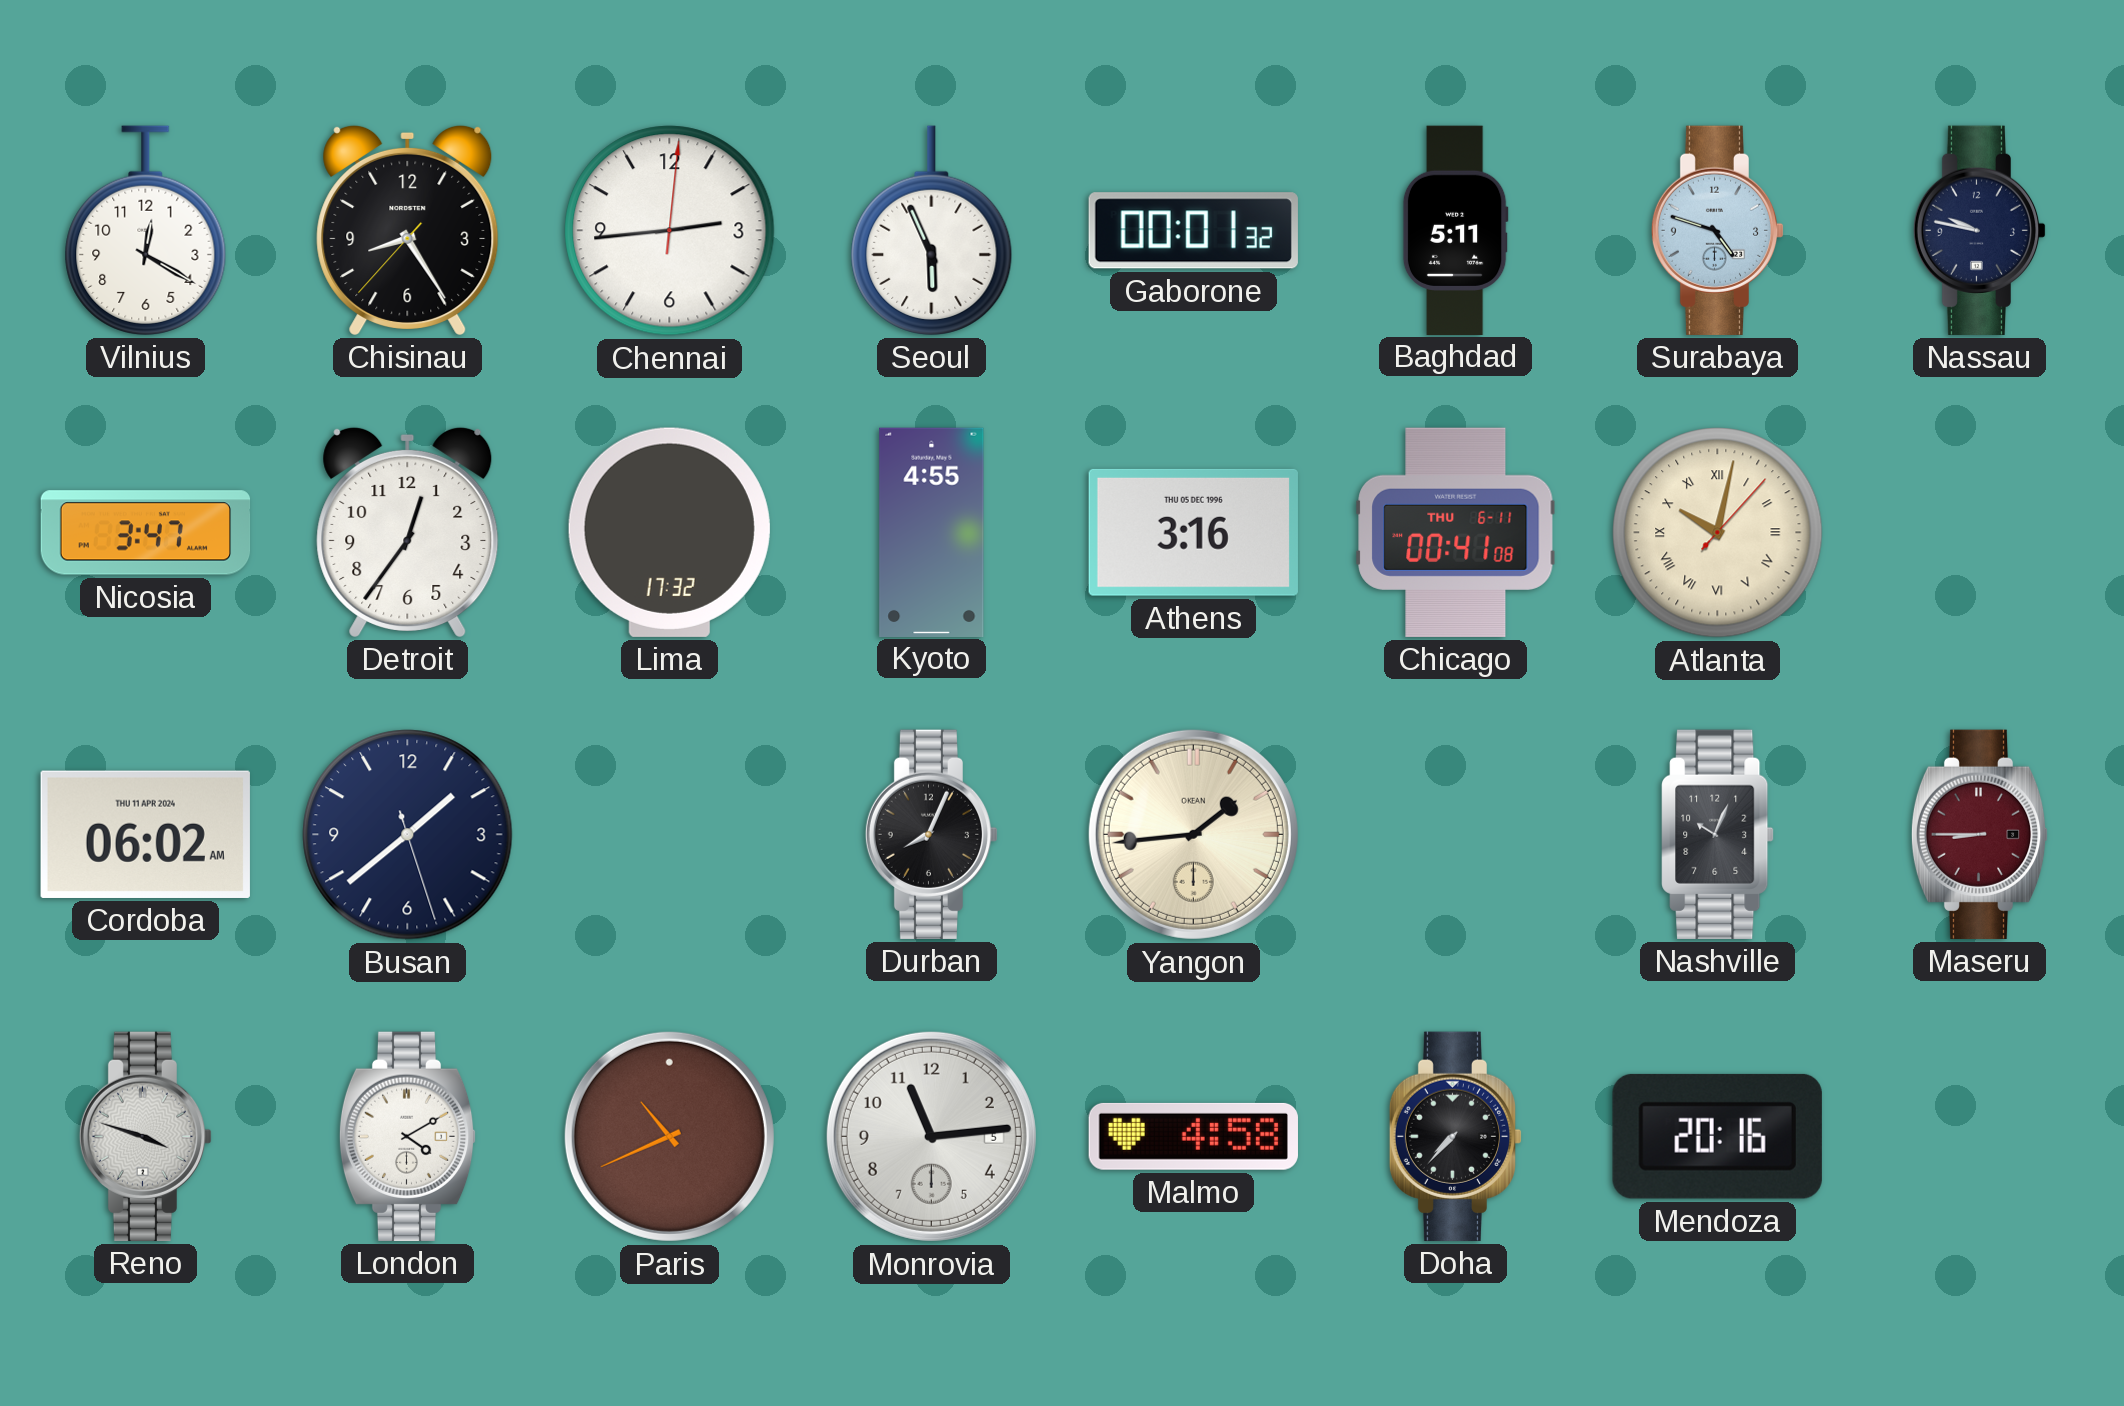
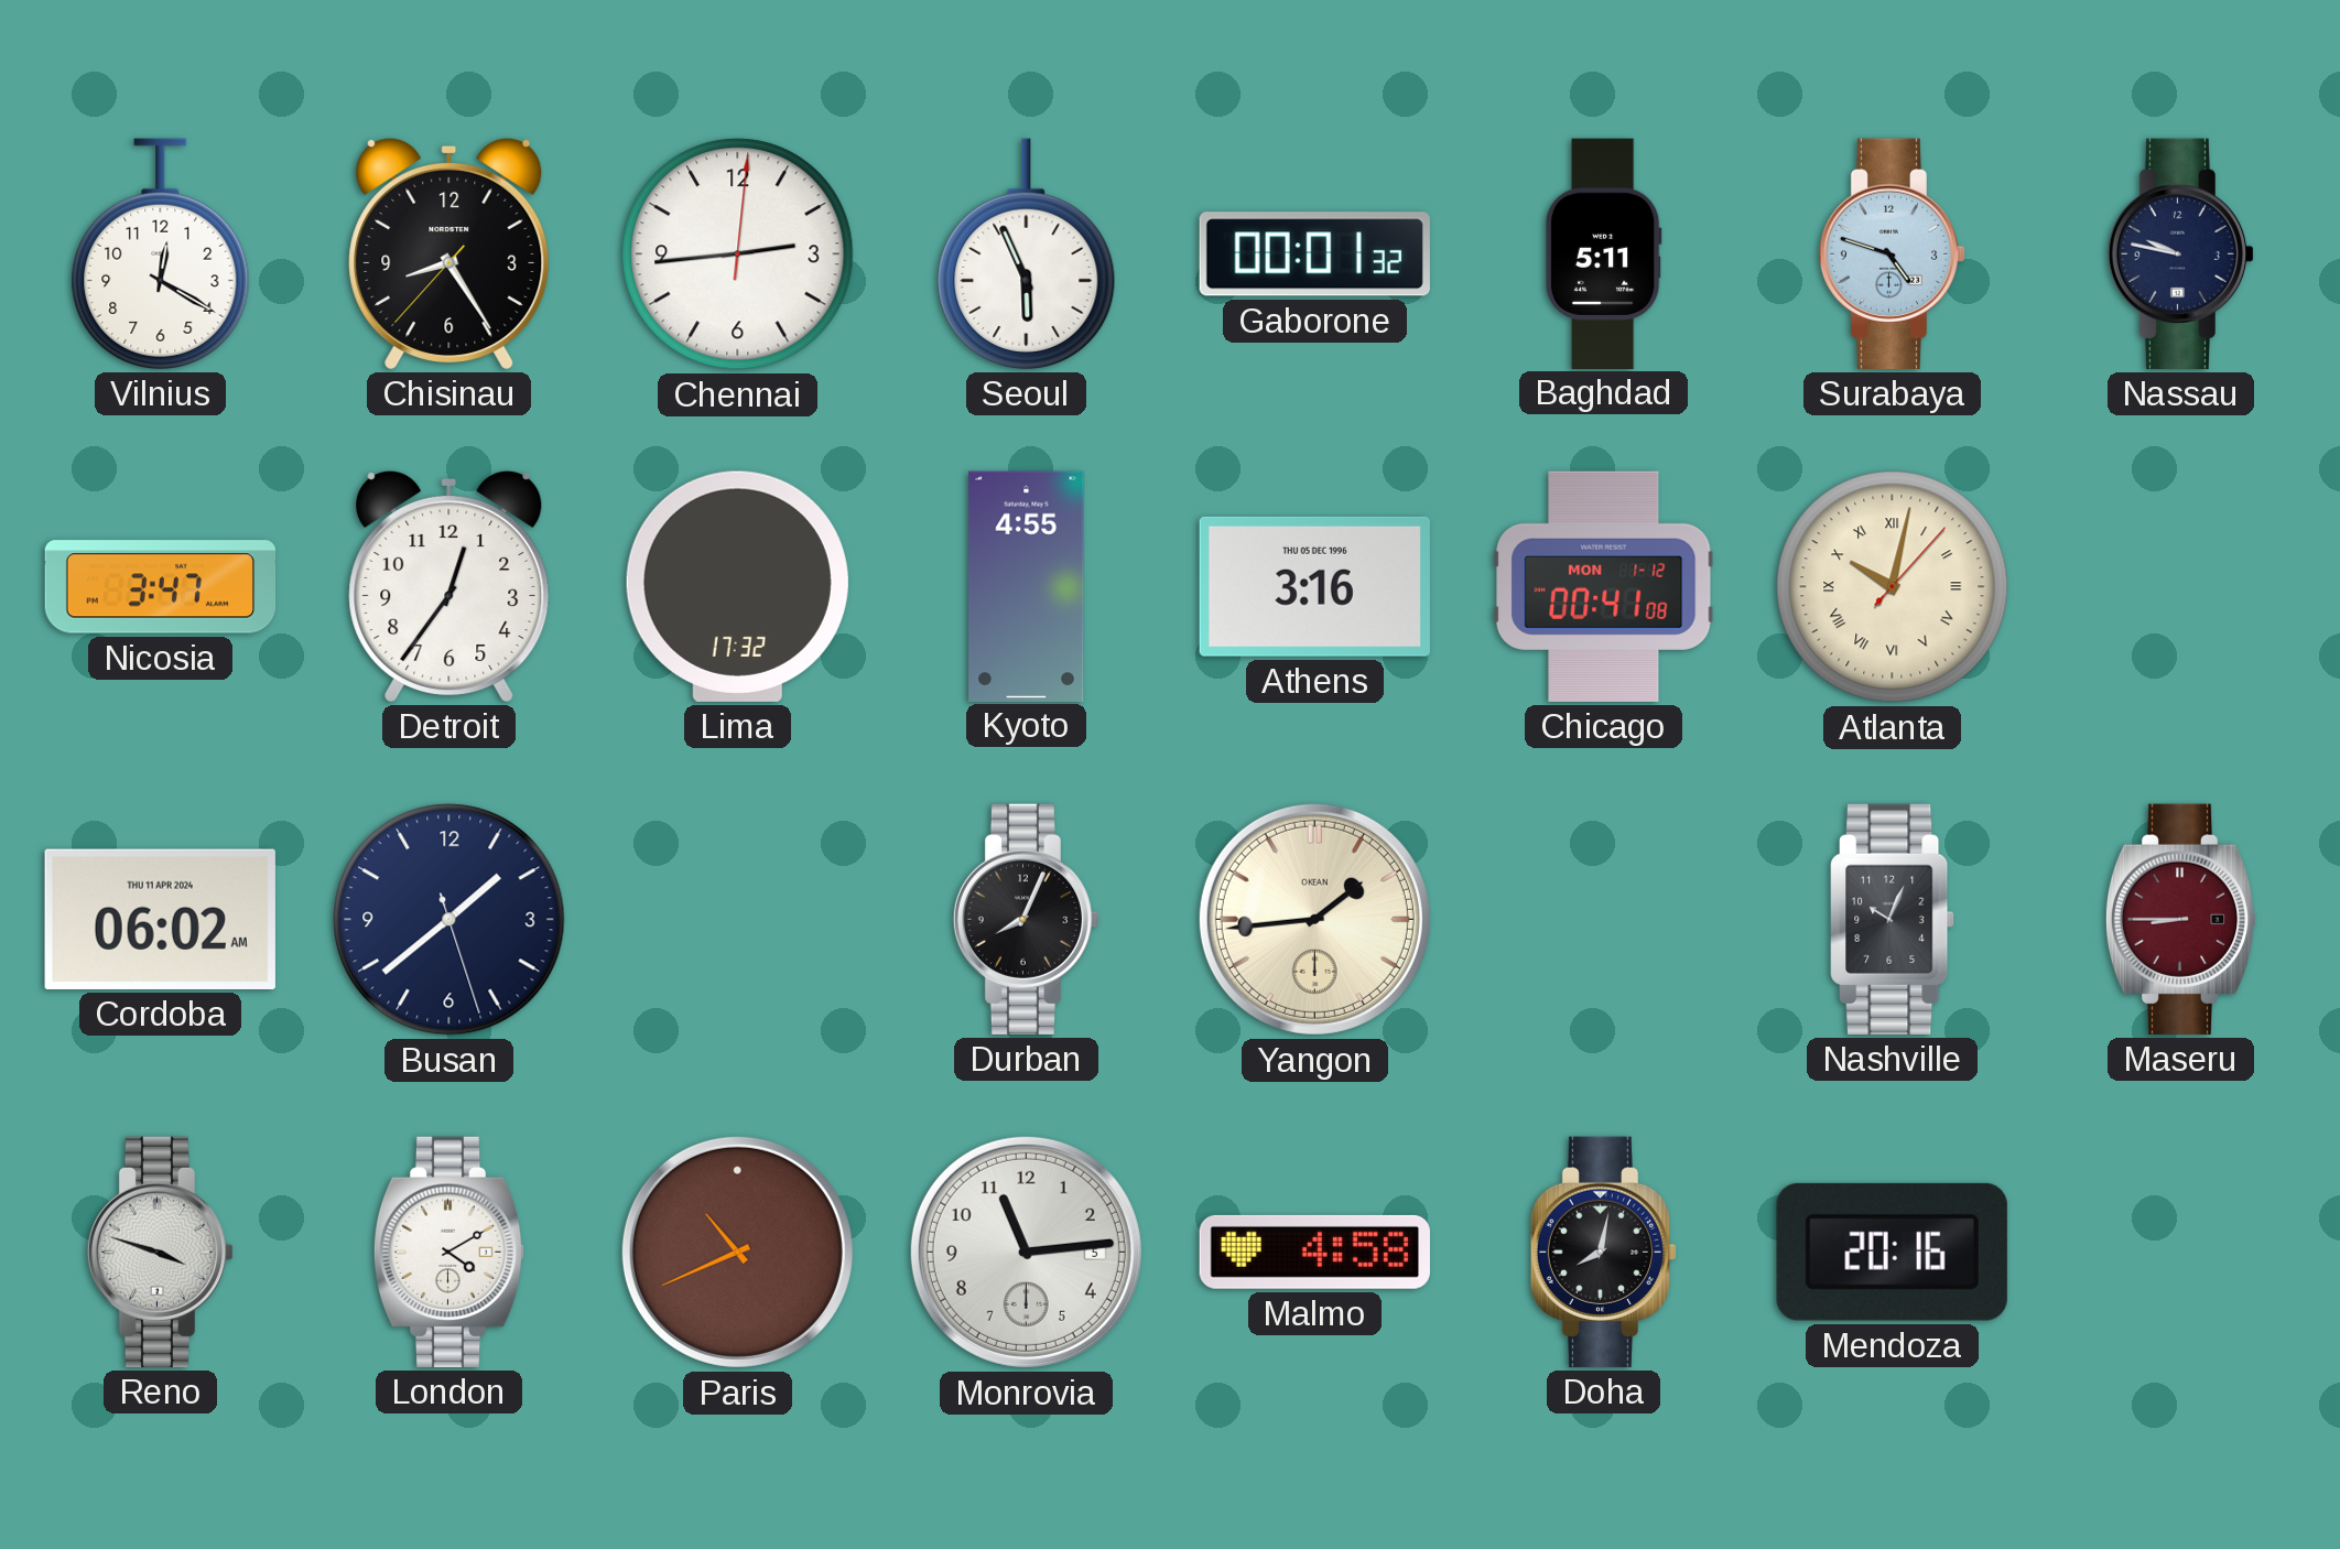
Chicago date: THU 6-11 -> MON 1-12
Doha: 7:37 -> 8:02
